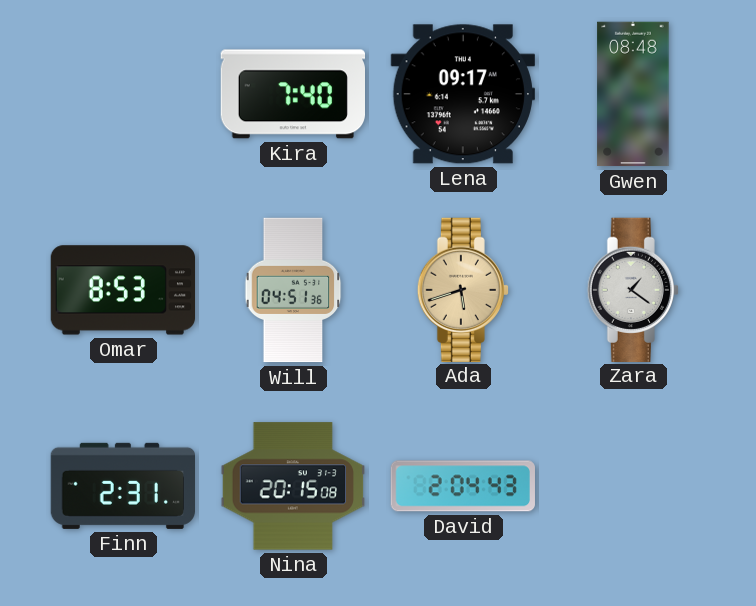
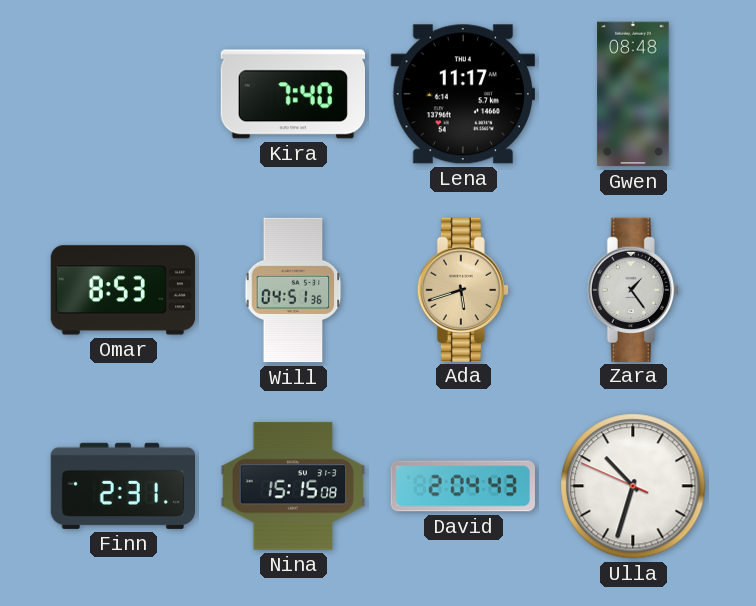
Lena: 09:17 -> 11:17
Zara: 1:21 -> 1:24
Nina: 20:15 -> 15:15
Ulla: none -> 10:32
